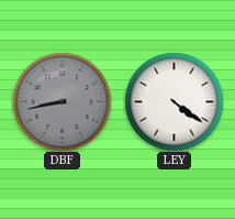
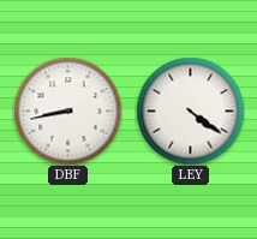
DBF dial: grey -> white
